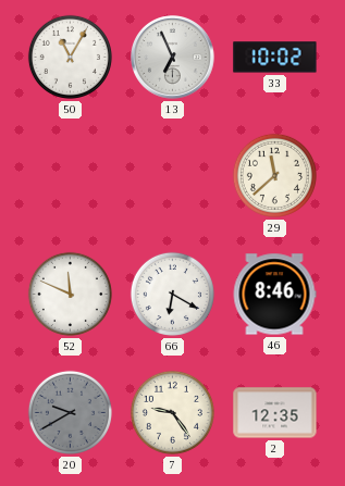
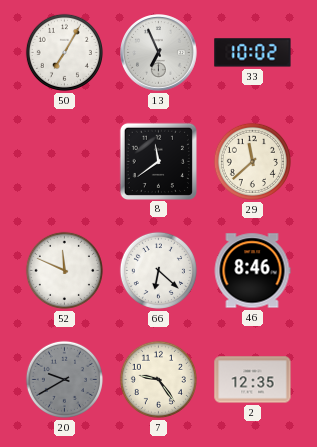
50: 11:05 -> 7:05
8: none -> 11:39
66: 6:20 -> 6:22
